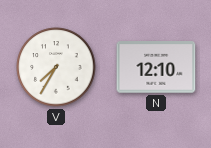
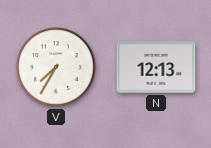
N: 12:10 -> 12:13
